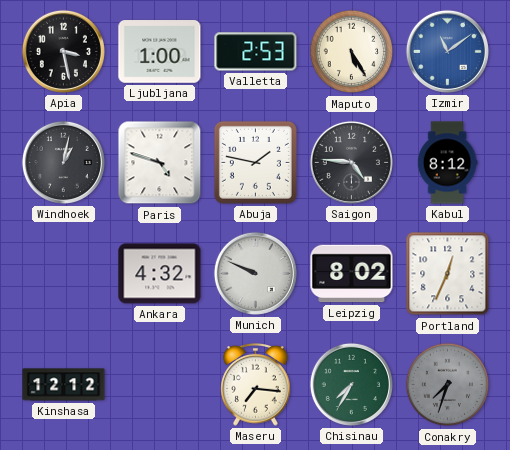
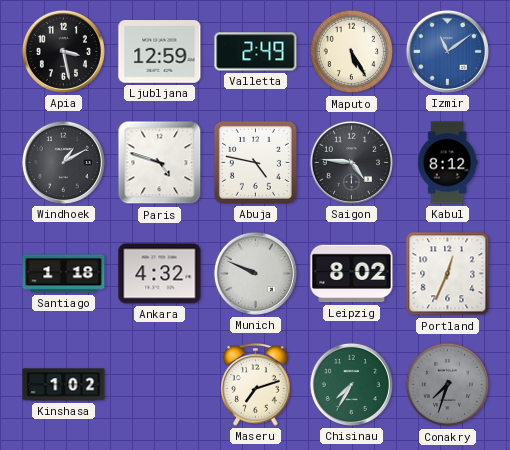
Ljubljana: 1:00 -> 12:59
Valletta: 2:53 -> 2:49
Windhoek: 1:02 -> 1:10
Abuja: 1:47 -> 4:47
Santiago: none -> 1:18
Kinshasa: 12:12 -> 1:02
Maseru: 7:16 -> 7:12
